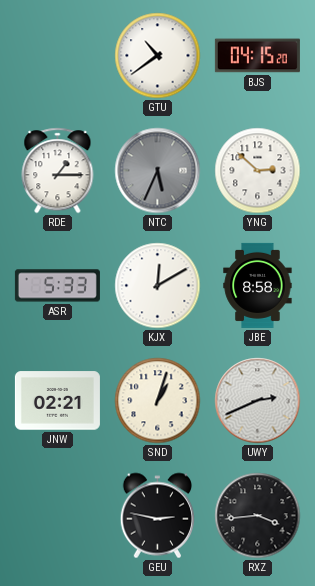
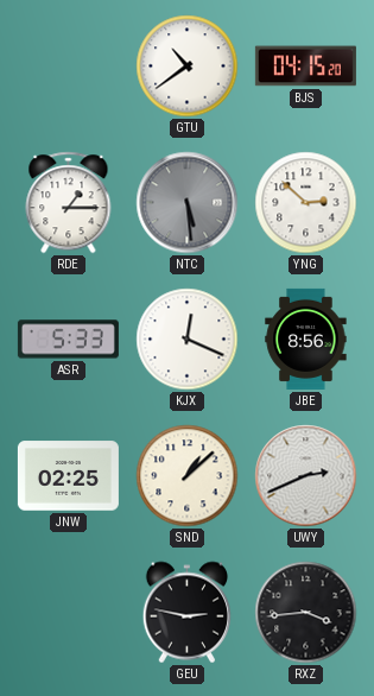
NTC: 5:34 -> 5:29
KJX: 12:10 -> 12:19
JBE: 8:58 -> 8:56
JNW: 02:21 -> 02:25
SND: 1:03 -> 1:08
